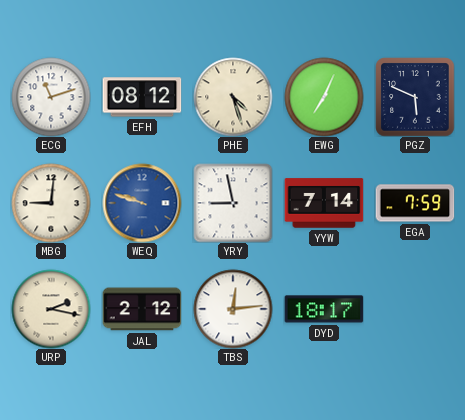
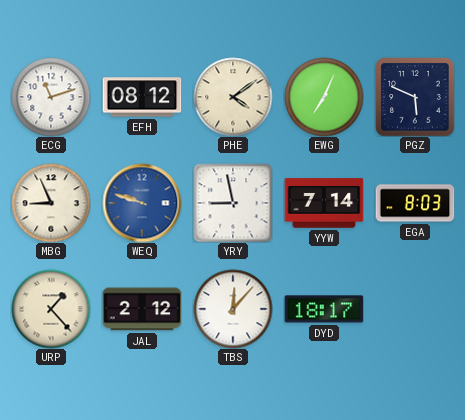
PHE: 4:27 -> 4:09
MBG: 9:01 -> 8:56
EGA: 7:59 -> 8:03
URP: 2:17 -> 1:23
TBS: 12:14 -> 12:07
